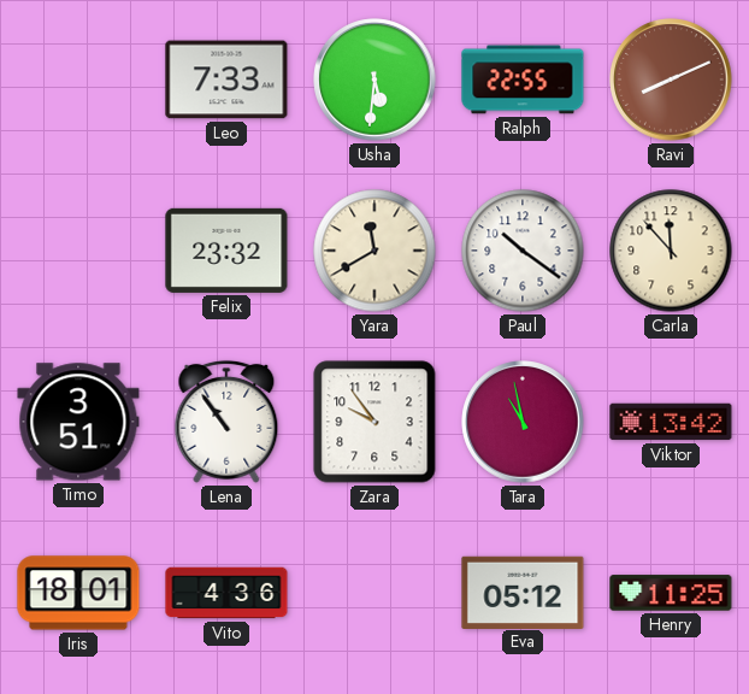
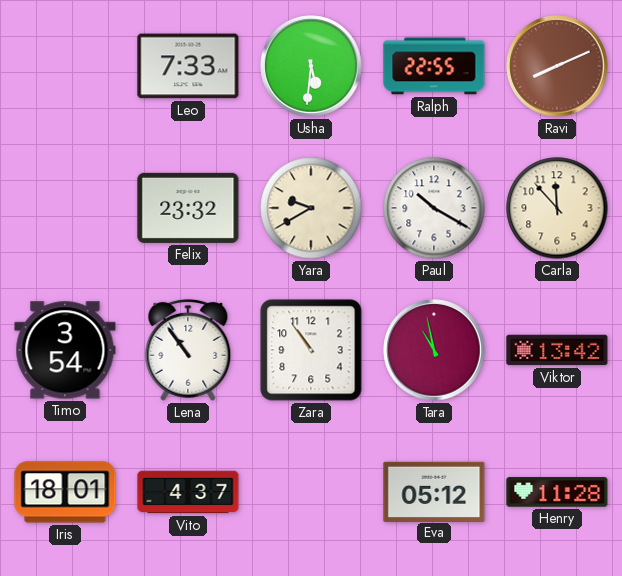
Yara: 11:40 -> 9:40
Paul: 10:21 -> 10:20
Timo: 3:51 -> 3:54
Zara: 9:54 -> 10:54
Vito: 4:36 -> 4:37
Henry: 11:25 -> 11:28
